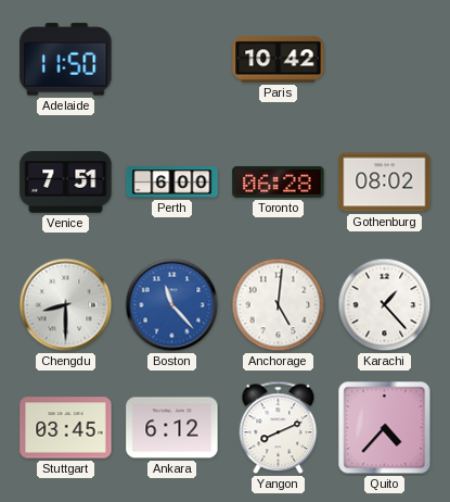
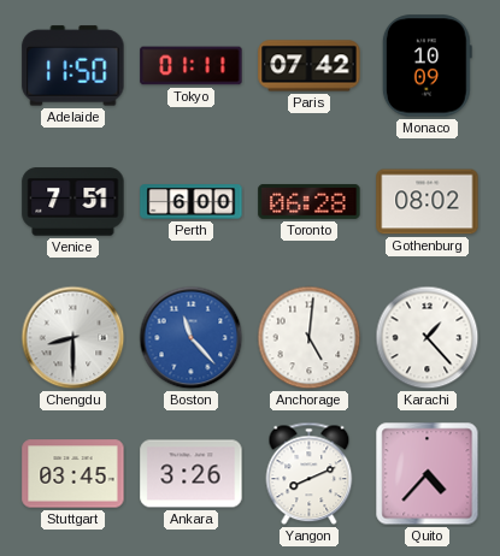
Tokyo: none -> 01:11
Paris: 10:42 -> 07:42
Monaco: none -> 10:09
Ankara: 6:12 -> 3:26
